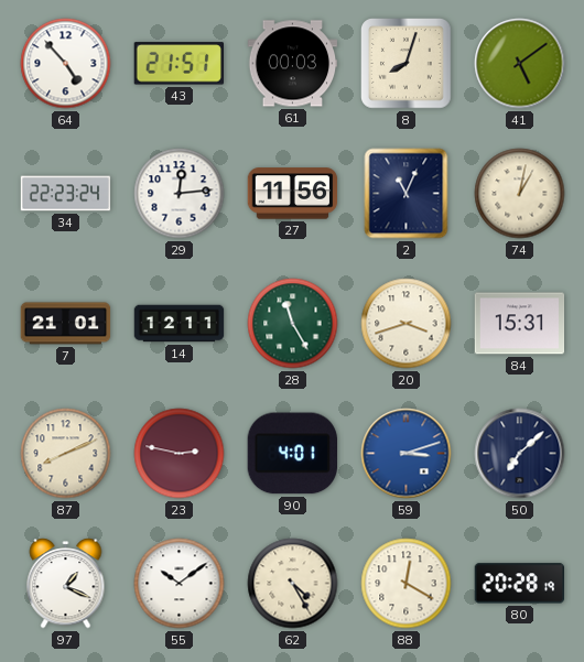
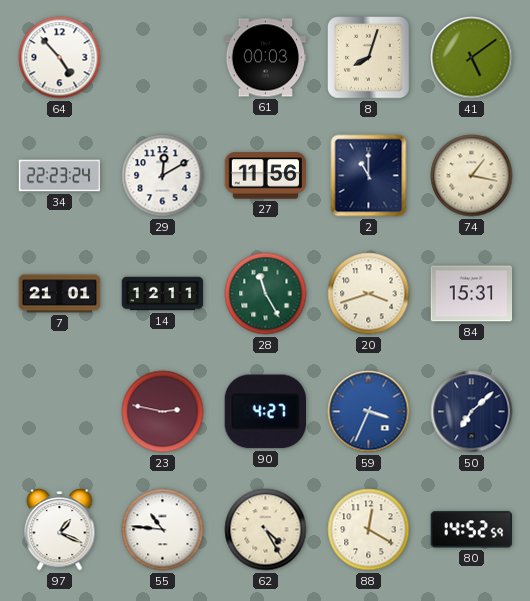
43: 21:51 -> none
29: 12:14 -> 12:10
2: 11:04 -> 11:00
74: 1:02 -> 1:17
87: 8:11 -> none
90: 4:01 -> 4:27
59: 3:12 -> 3:34
55: 10:09 -> 10:46
80: 20:28 -> 14:52
